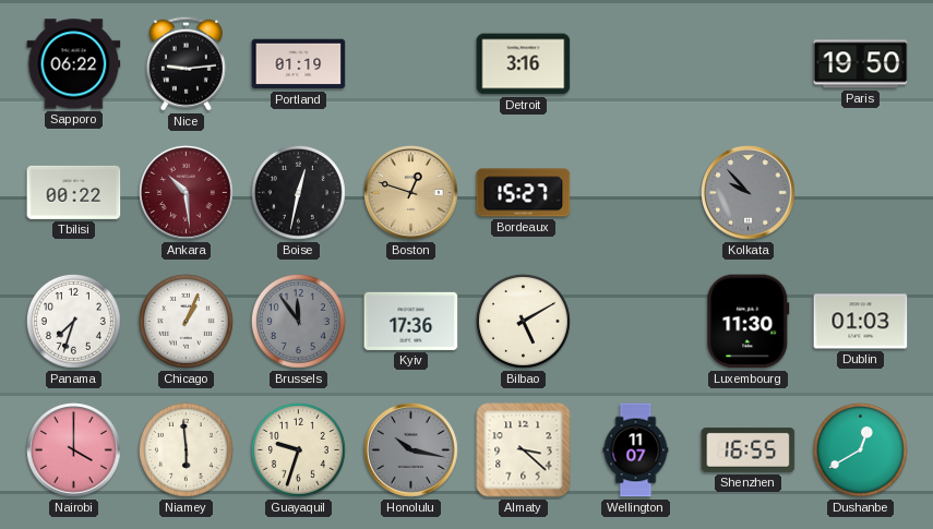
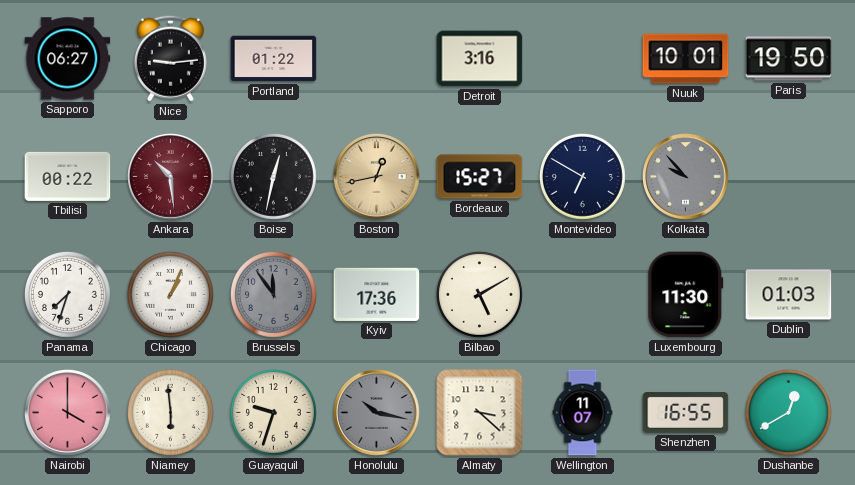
Sapporo: 06:22 -> 06:27
Portland: 01:19 -> 01:22
Nuuk: none -> 10:01
Boston: 12:48 -> 12:43
Montevideo: none -> 6:50
